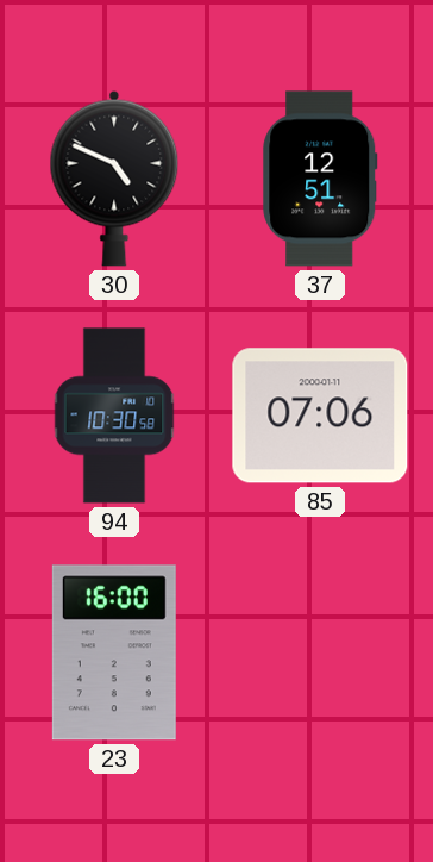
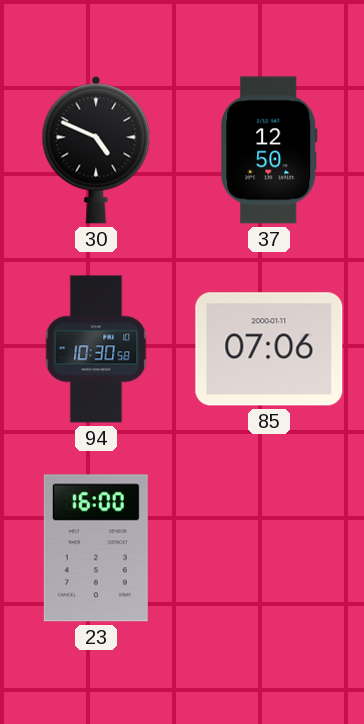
37: 12:51 -> 12:50
